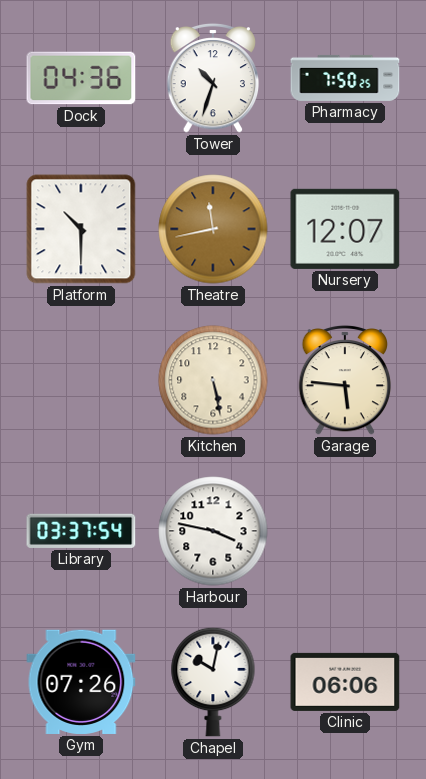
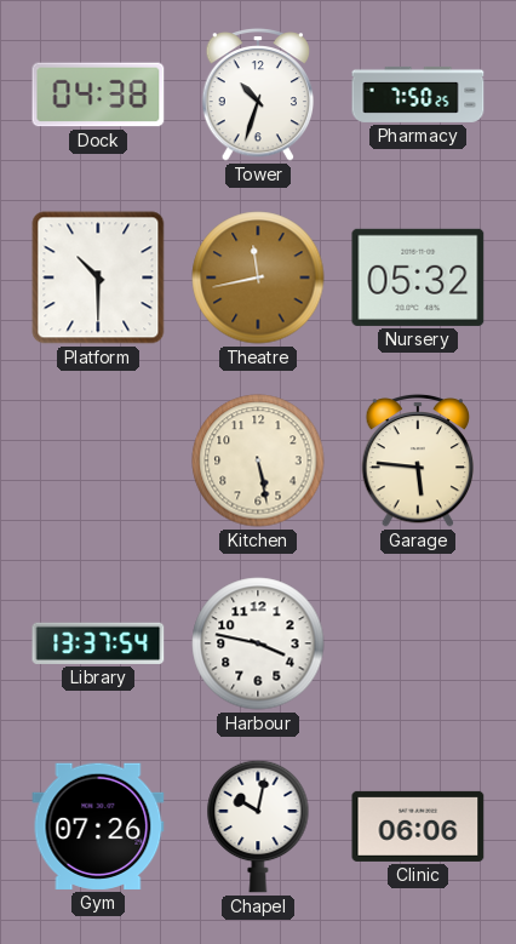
Dock: 04:36 -> 04:38
Nursery: 12:07 -> 05:32
Library: 03:37 -> 13:37
